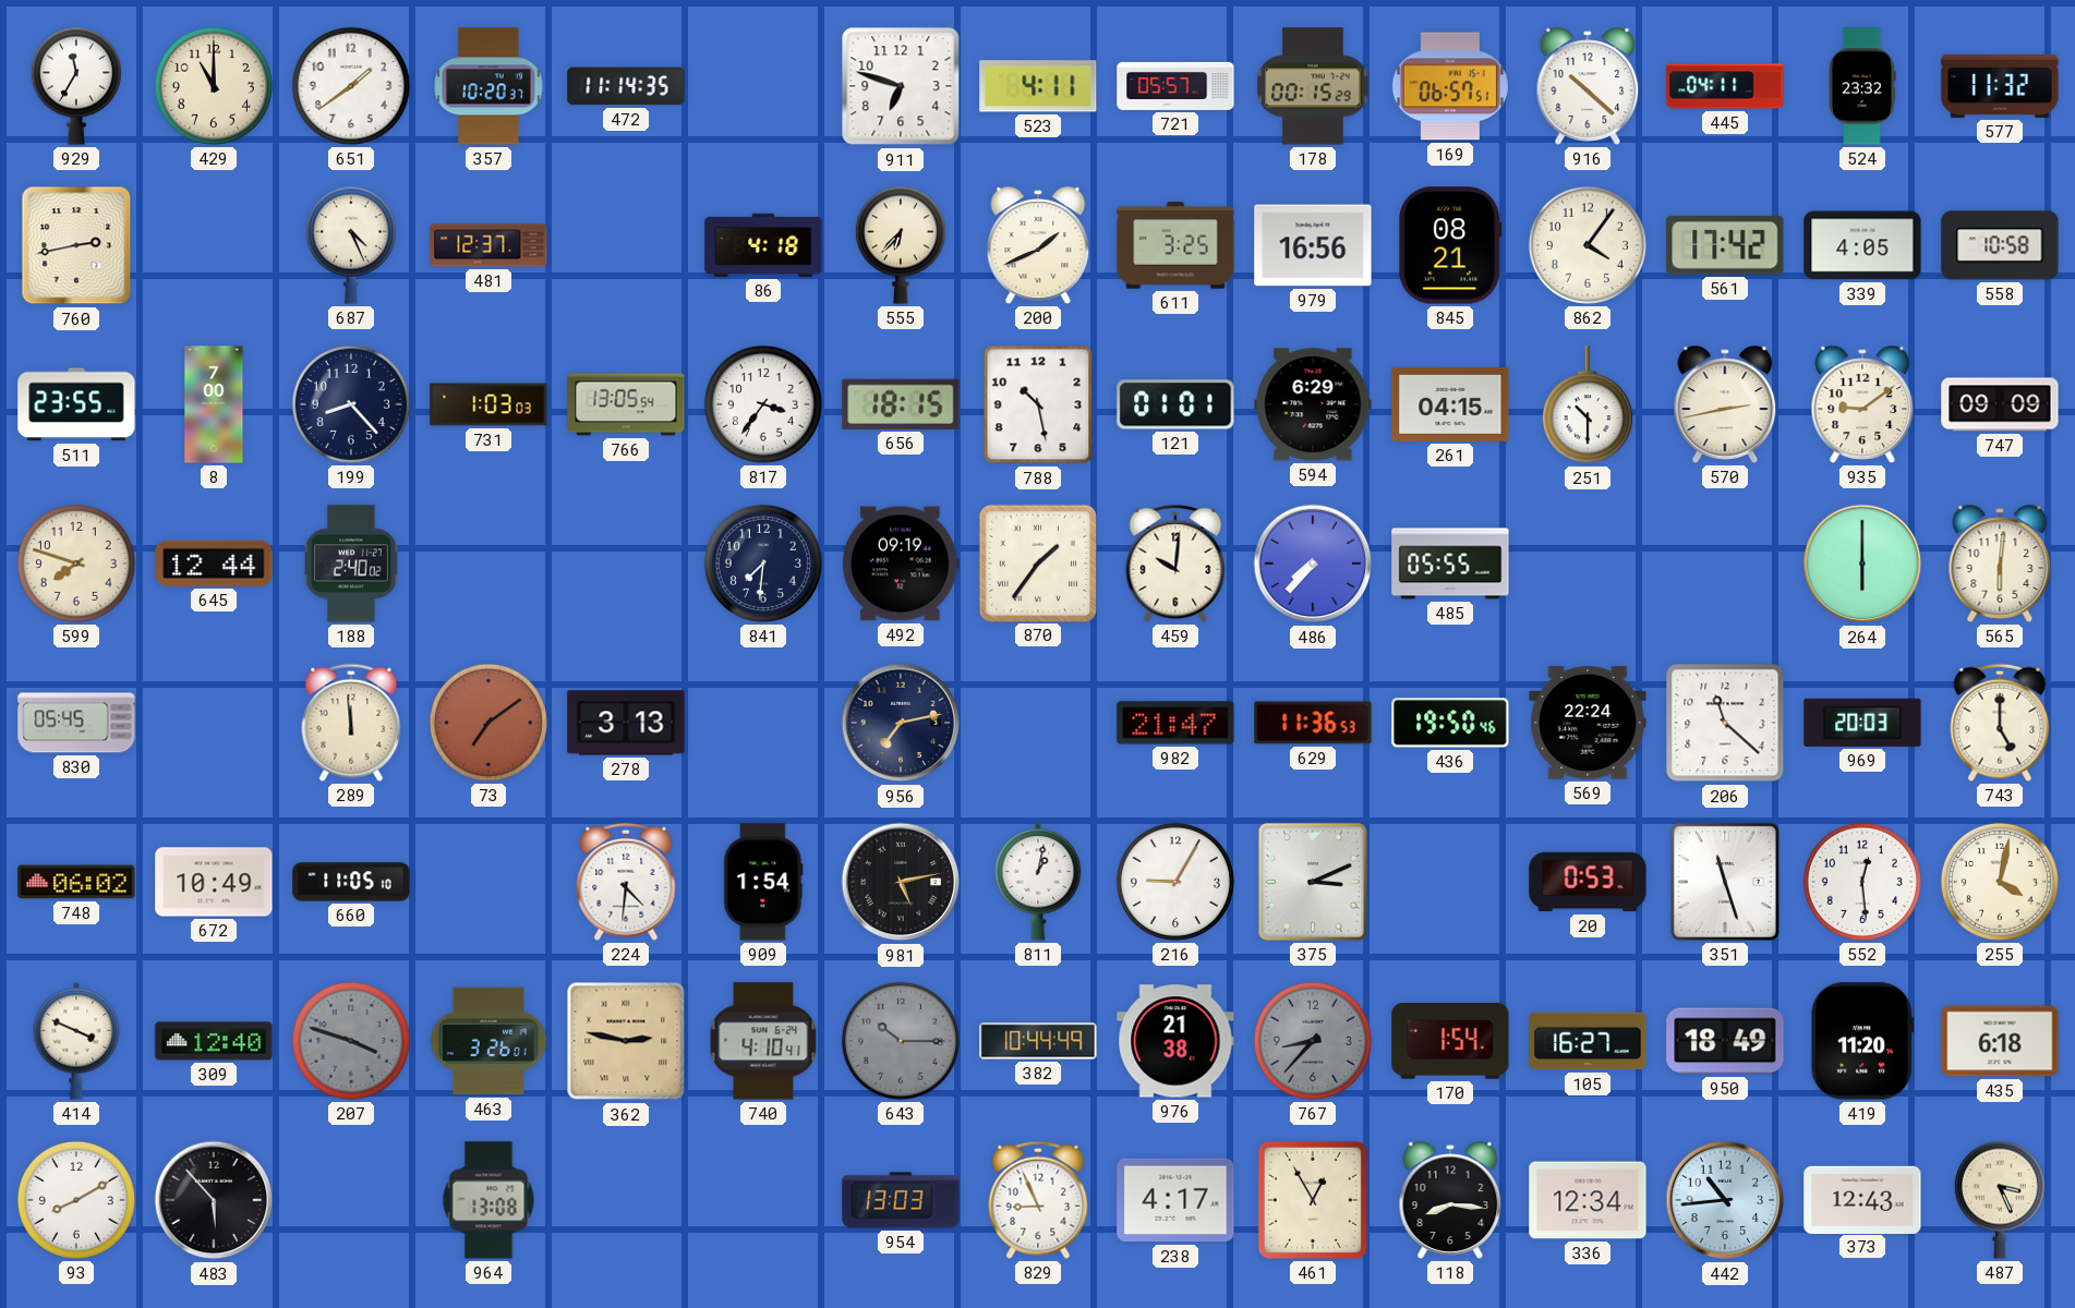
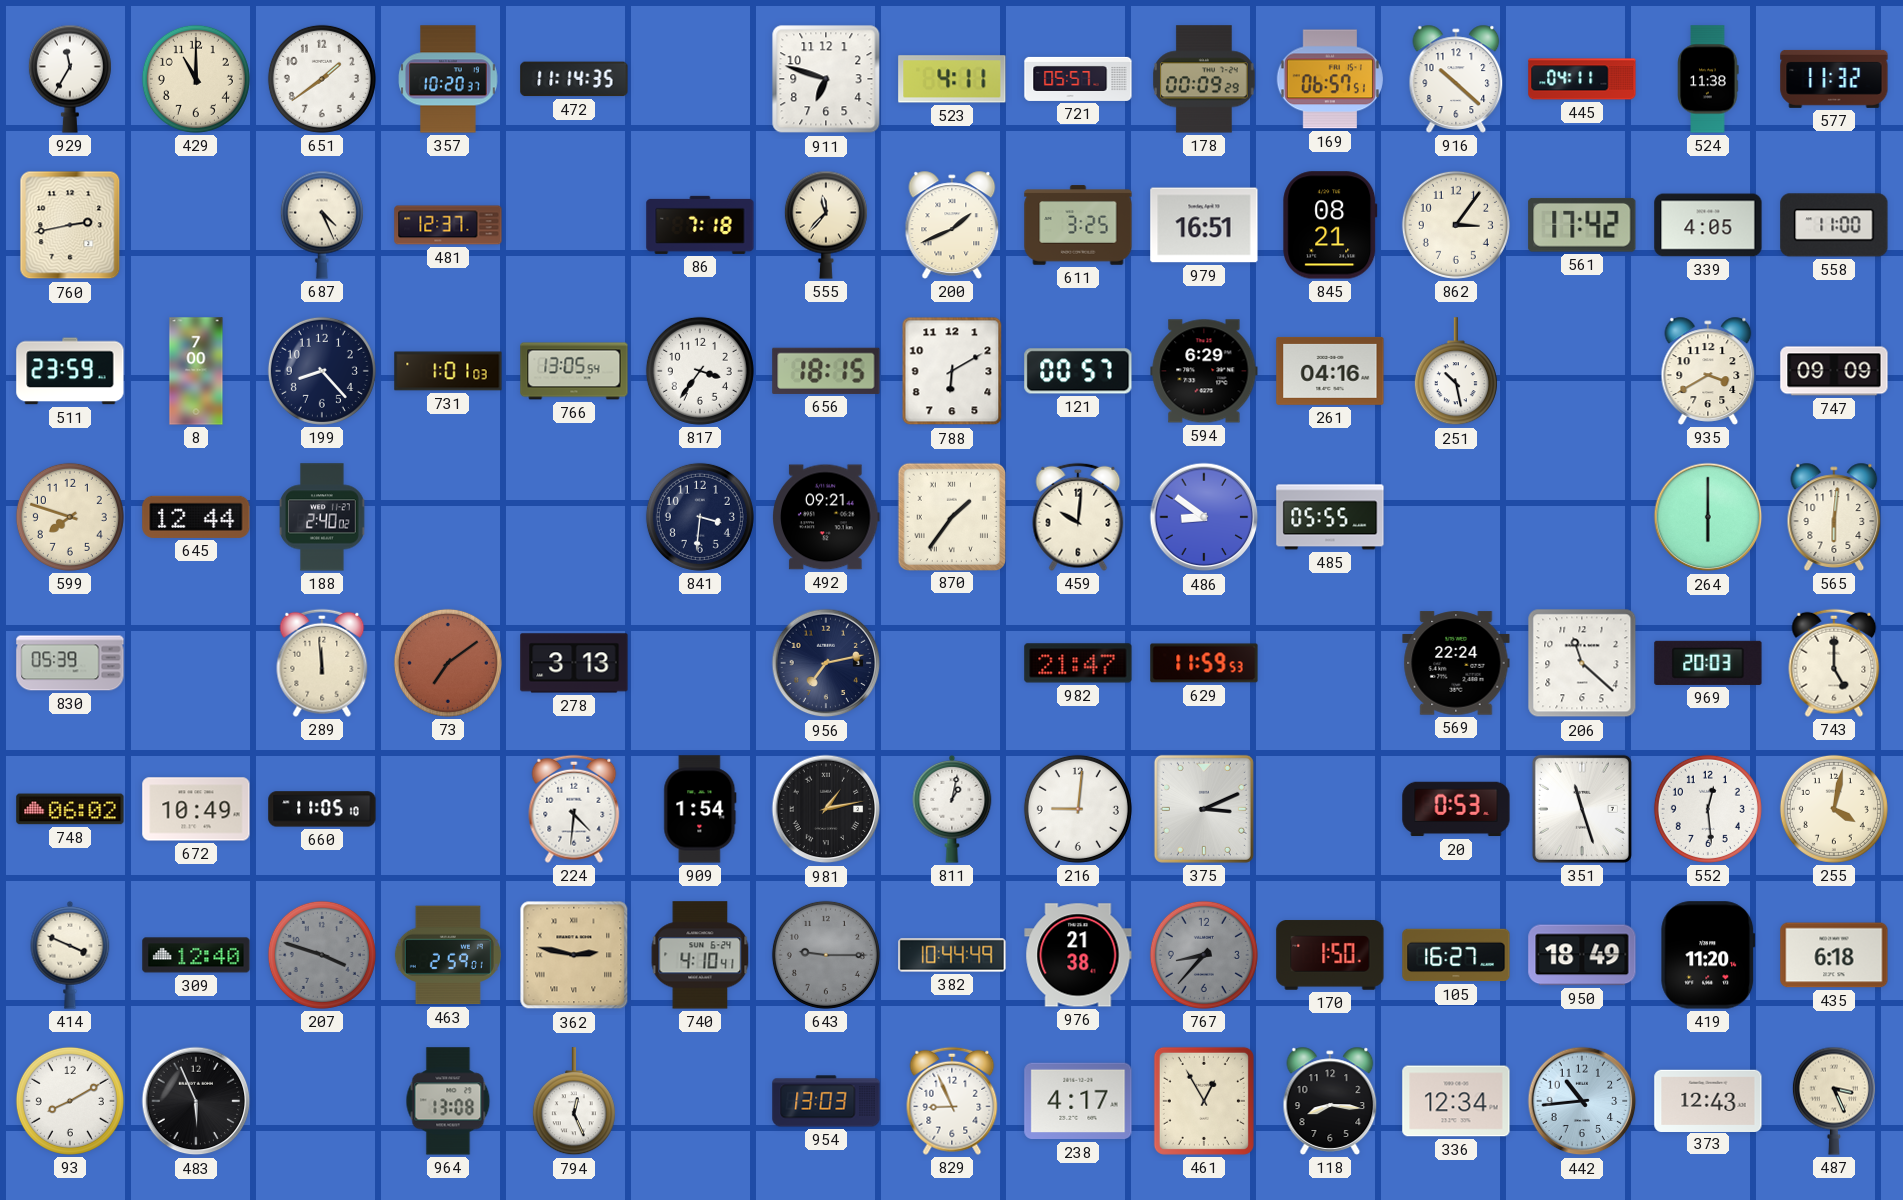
178: 00:15 -> 00:09
524: 23:32 -> 11:38
86: 4:18 -> 7:18
555: 6:37 -> 11:37
979: 16:56 -> 16:51
862: 4:06 -> 3:06
558: 10:58 -> 11:00
511: 23:55 -> 23:59
731: 1:03 -> 1:01
788: 10:28 -> 6:10
121: 01:01 -> 00:57
261: 04:15 -> 04:16
251: 10:30 -> 10:28
570: 2:43 -> none
935: 9:09 -> 3:40
841: 7:31 -> 3:31
492: 09:19 -> 09:21
486: 7:37 -> 8:51
830: 05:45 -> 05:39
629: 11:36 -> 11:59
436: 19:50 -> none
981: 5:13 -> 1:13
216: 9:05 -> 9:01
463: 3:26 -> 2:59
643: 10:15 -> 9:15
170: 1:54 -> 1:50
483: 5:53 -> 5:56
794: none -> 12:26
